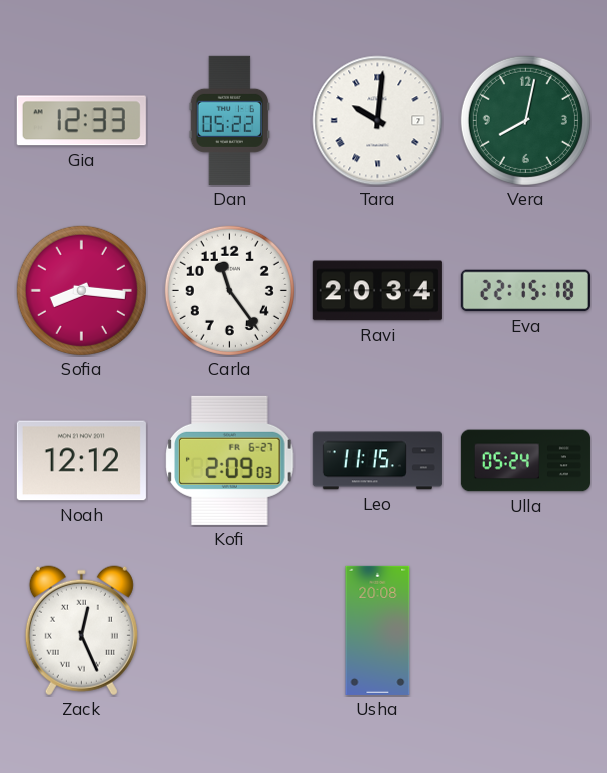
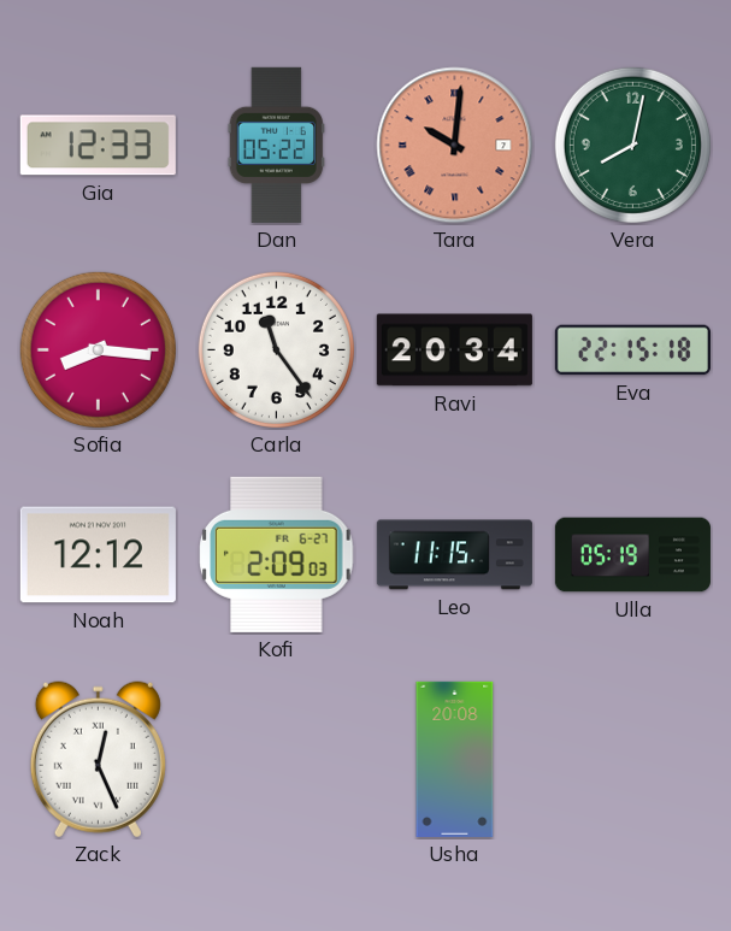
Tara dial: white -> salmon
Ulla: 05:24 -> 05:19
